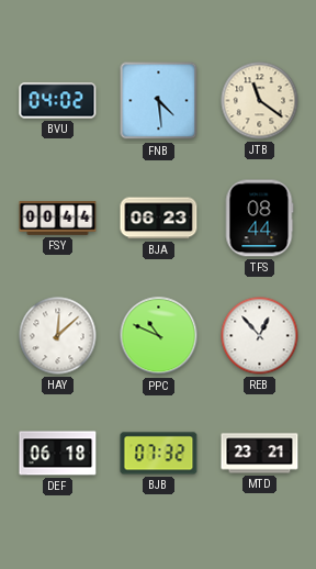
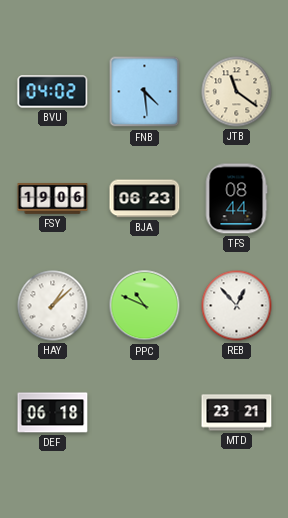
FSY: 00:44 -> 19:06
HAY: 12:08 -> 1:08
BJB: 07:32 -> none
